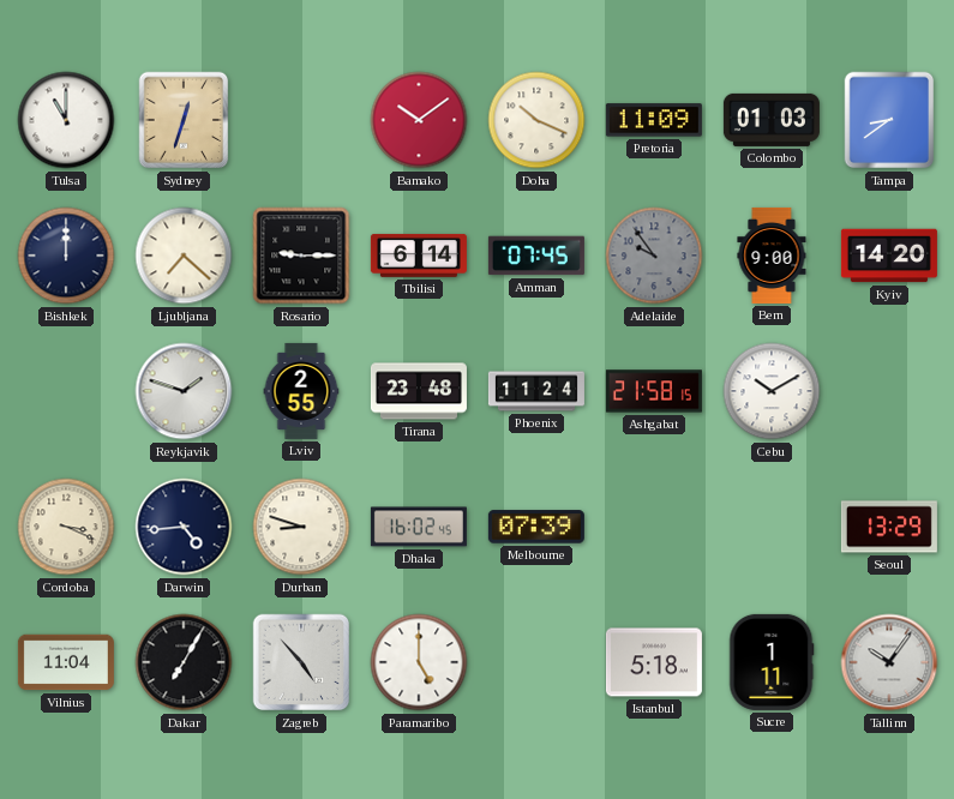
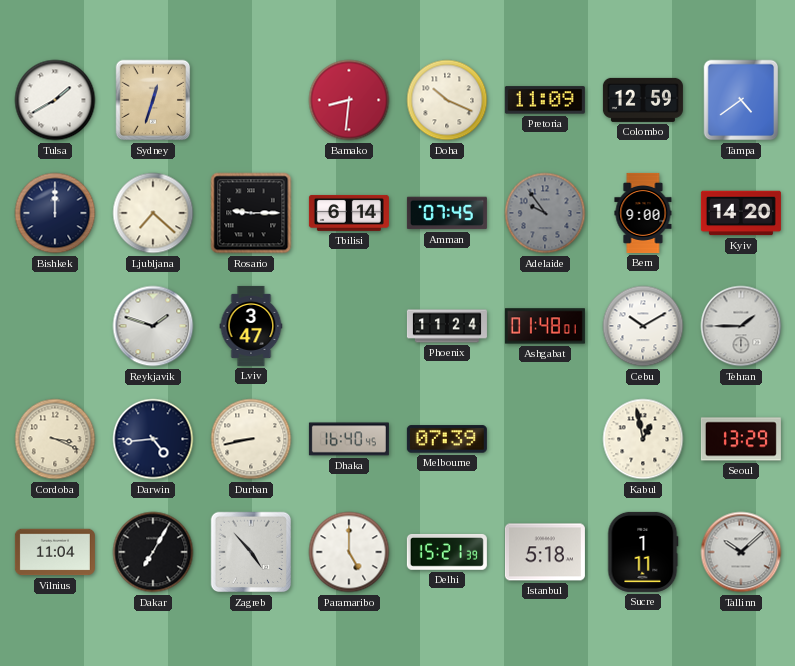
Tulsa: 11:00 -> 1:40
Bamako: 10:09 -> 8:31
Colombo: 01:03 -> 12:59
Tampa: 8:39 -> 4:39
Lviv: 2:55 -> 3:47
Tirana: 23:48 -> none
Ashgabat: 21:58 -> 01:48
Tehran: none -> 1:45
Durban: 8:48 -> 8:43
Dhaka: 16:02 -> 16:40
Kabul: none -> 12:58
Delhi: none -> 15:21
Tallinn: 10:06 -> 10:08
